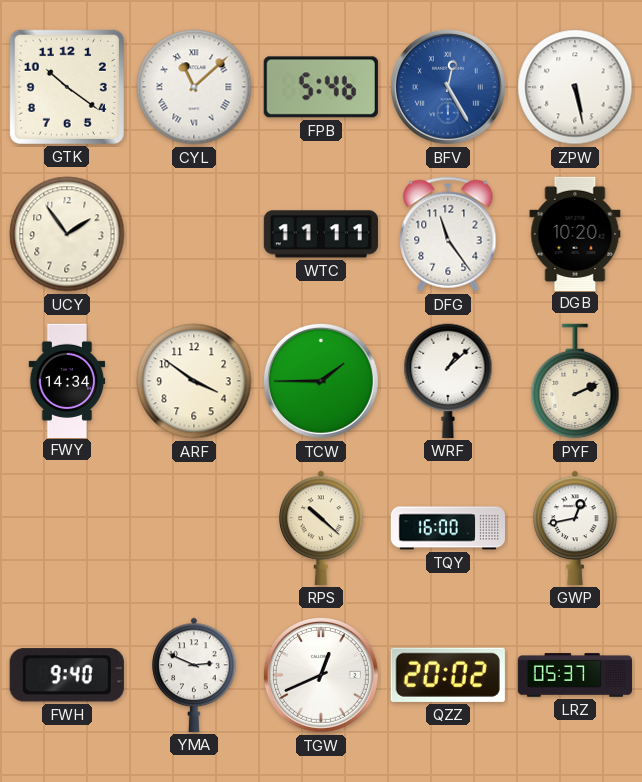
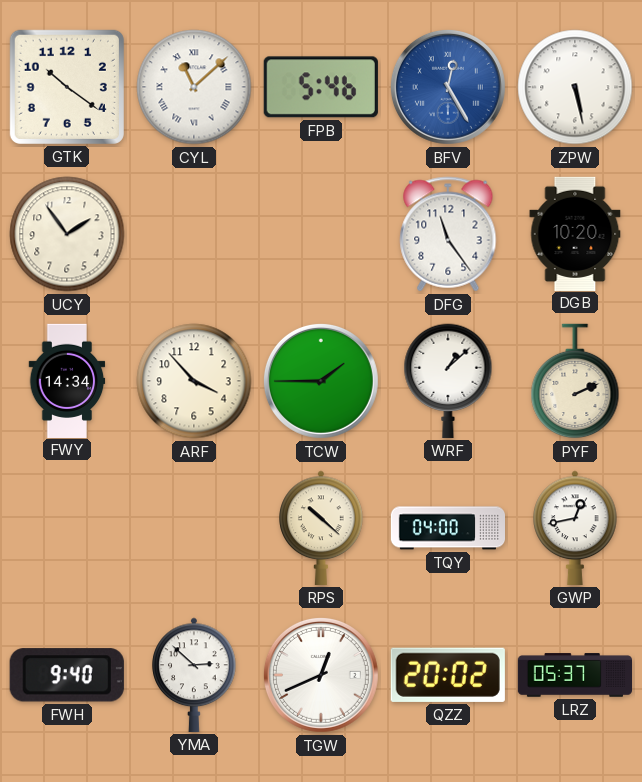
WTC: 11:11 -> none
ARF: 3:51 -> 3:53
TQY: 16:00 -> 04:00
YMA: 2:49 -> 2:52
